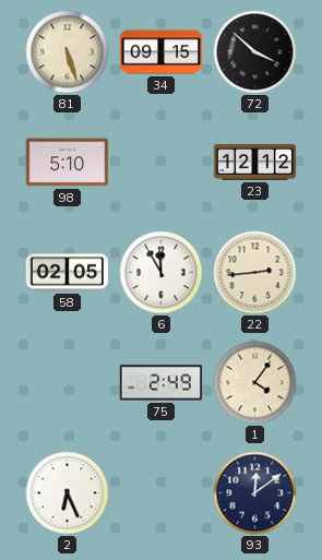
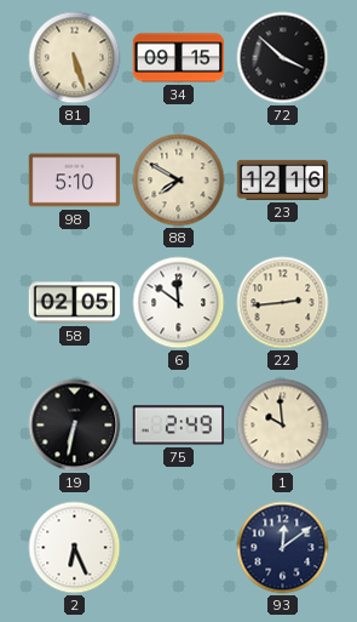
88: none -> 7:50
23: 12:12 -> 12:16
6: 11:55 -> 11:51
19: none -> 6:32
1: 4:06 -> 9:59
